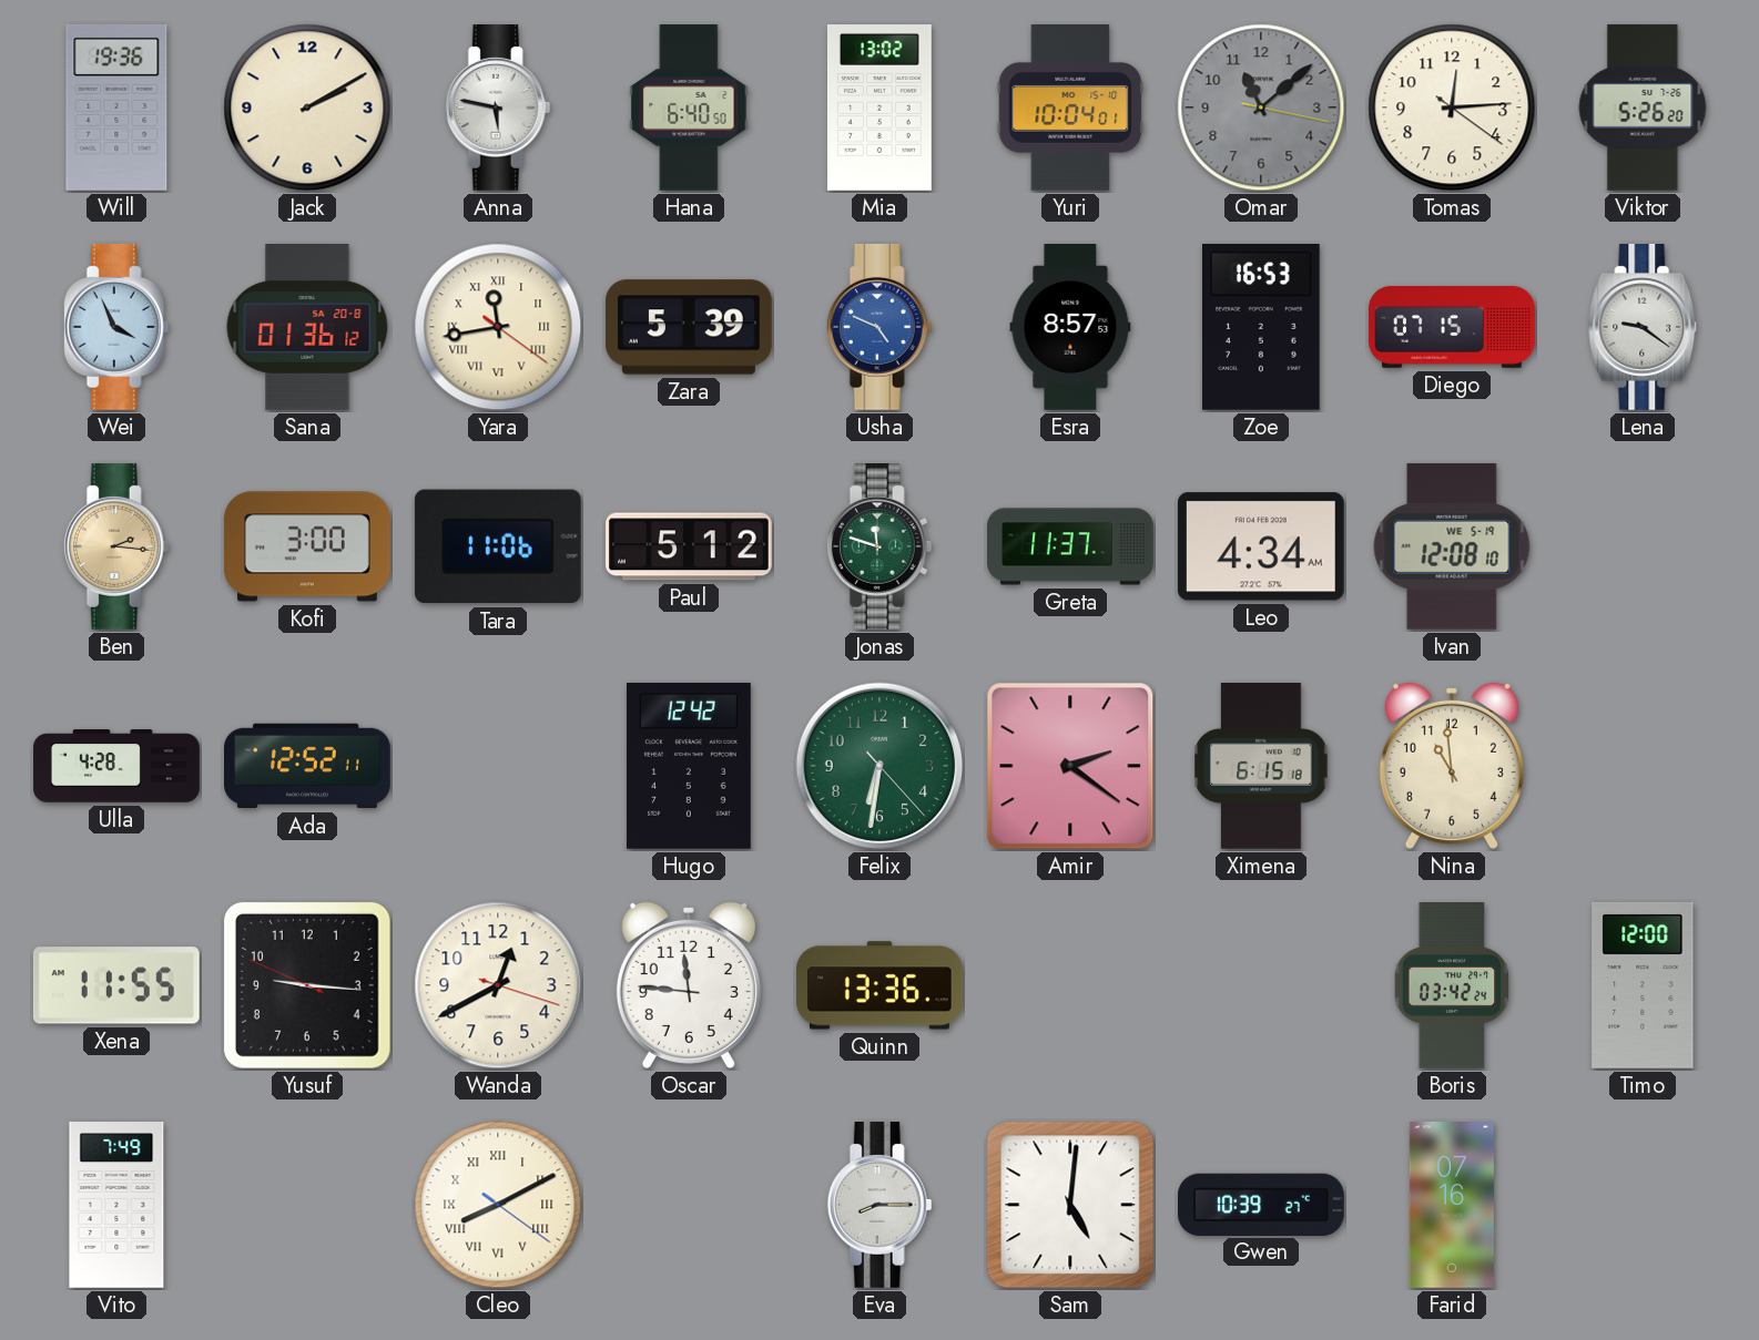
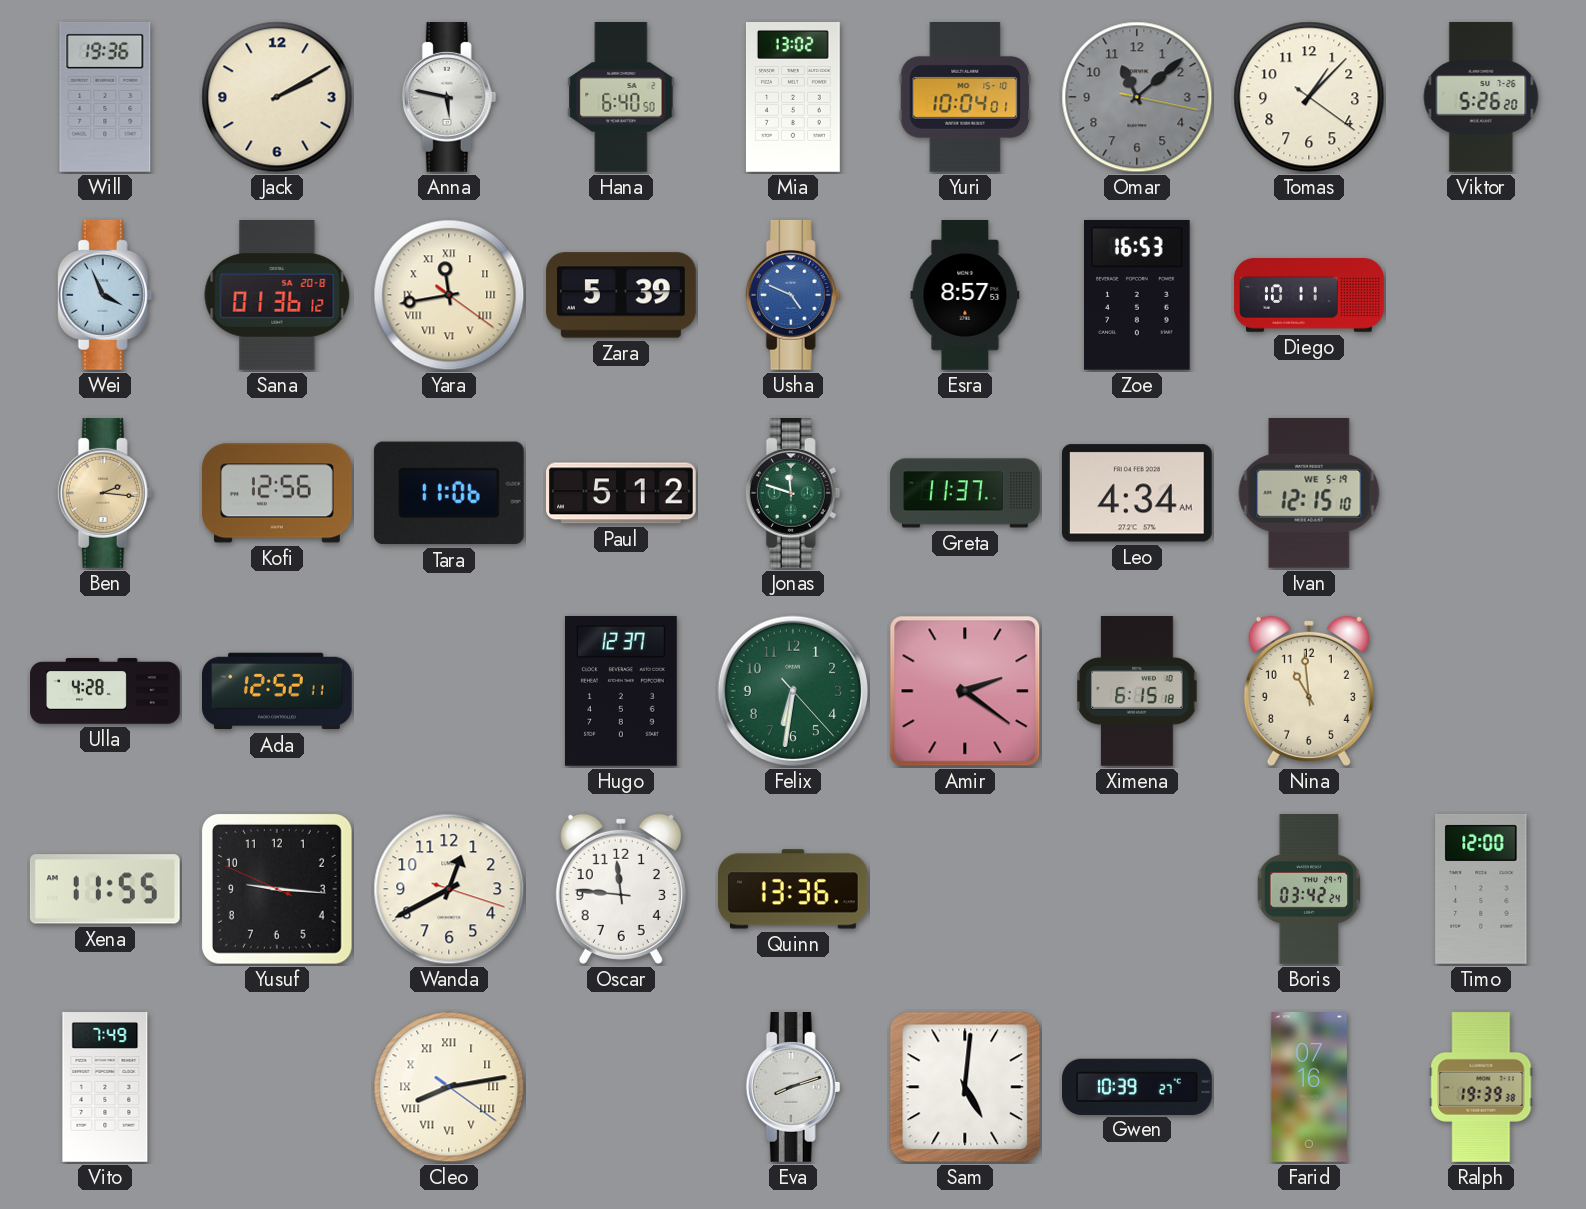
Tomas: 12:14 -> 1:07
Diego: 07:15 -> 10:11
Lena: 9:21 -> none
Kofi: 3:00 -> 12:56
Ivan: 12:08 -> 12:15
Hugo: 12:42 -> 12:37
Cleo: 8:10 -> 8:13
Eva: 8:15 -> 8:12
Ralph: none -> 19:39
